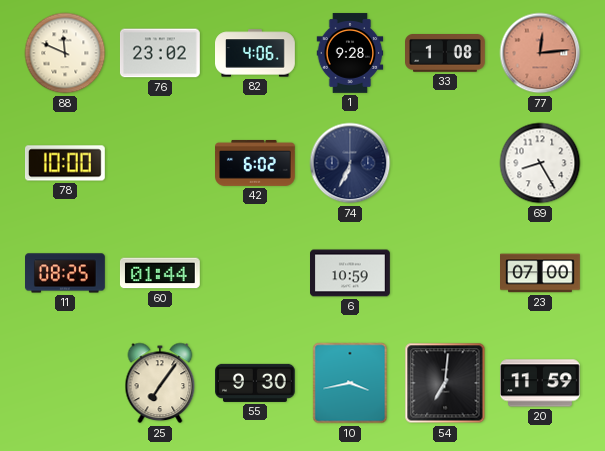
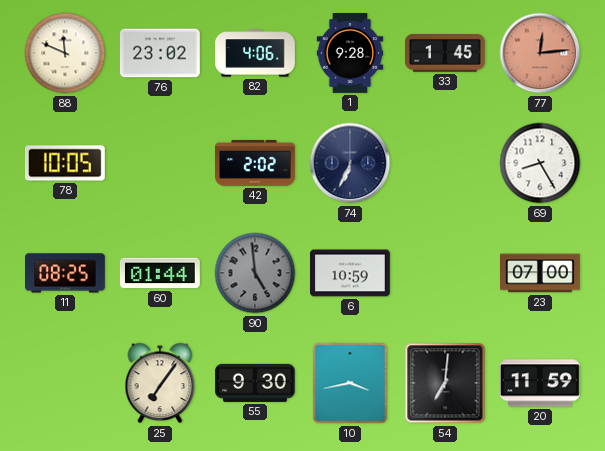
33: 1:08 -> 1:45
78: 10:00 -> 10:05
42: 6:02 -> 2:02
90: none -> 4:59
